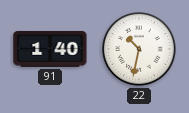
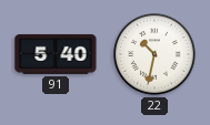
91: 1:40 -> 5:40
